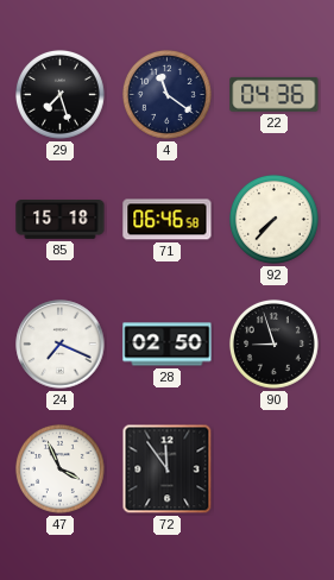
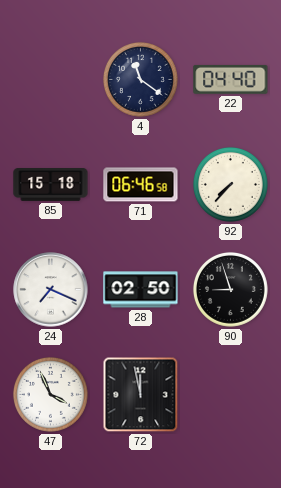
29: 7:27 -> none
22: 04:36 -> 04:40
72: 11:54 -> 11:58
